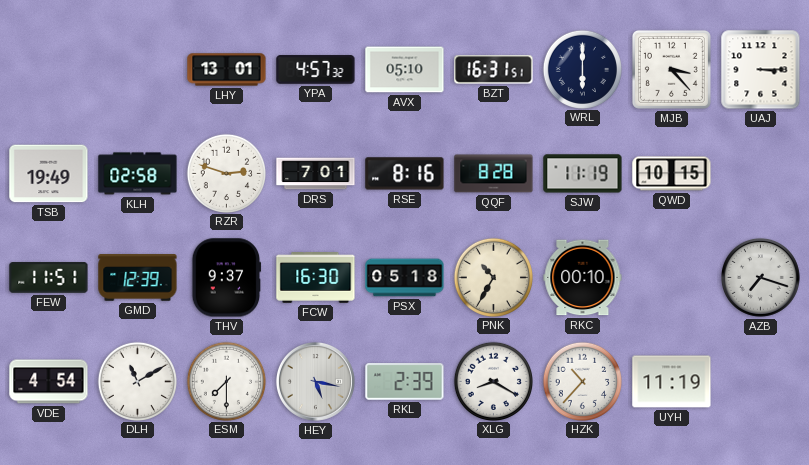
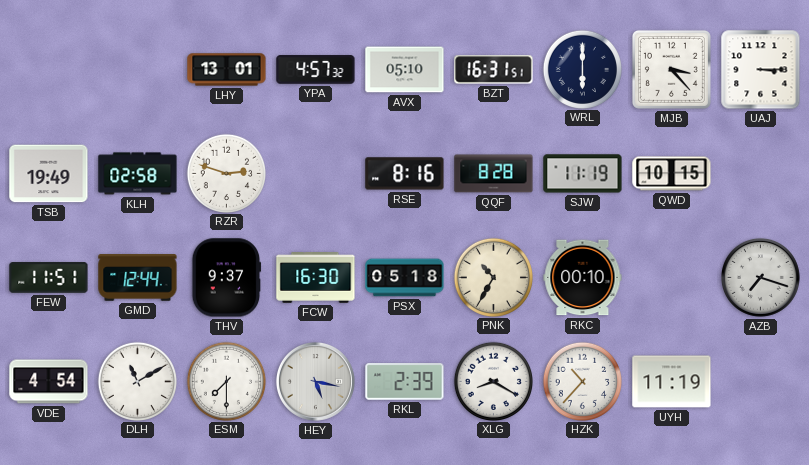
DRS: 7:01 -> none
GMD: 12:39 -> 12:44
